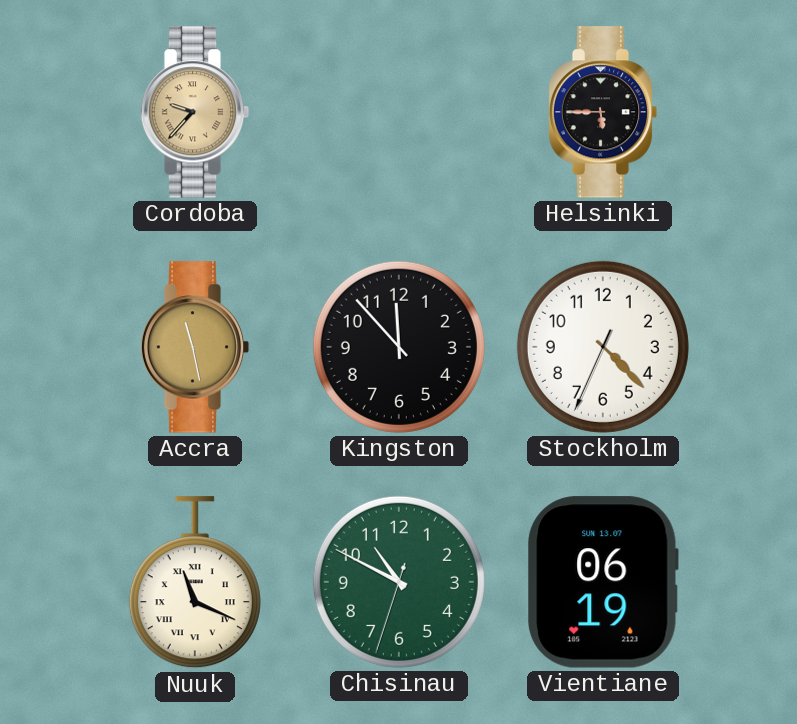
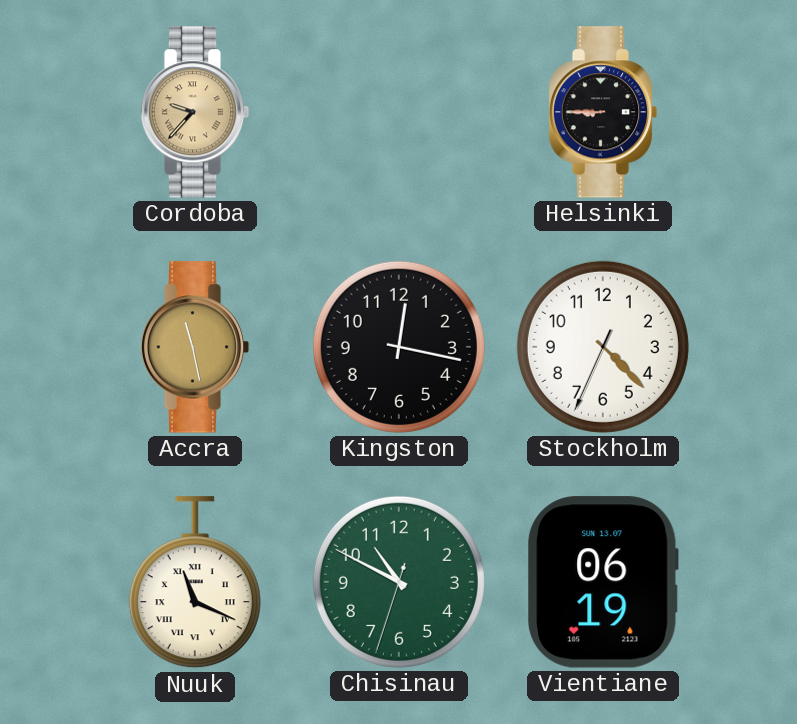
Helsinki: 5:45 -> 8:45
Kingston: 11:53 -> 12:17
